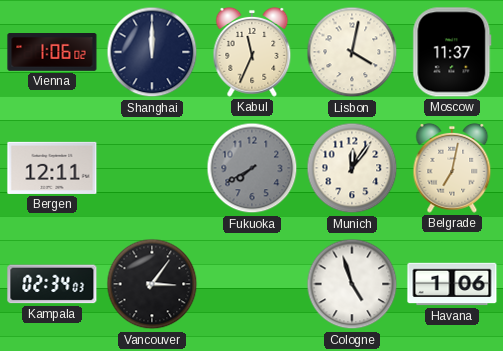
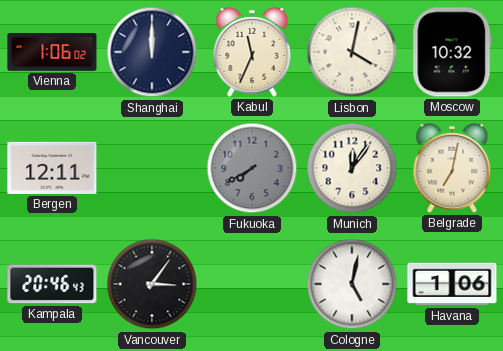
Moscow: 11:37 -> 10:32
Kampala: 02:34 -> 20:46
Cologne: 4:57 -> 5:02
